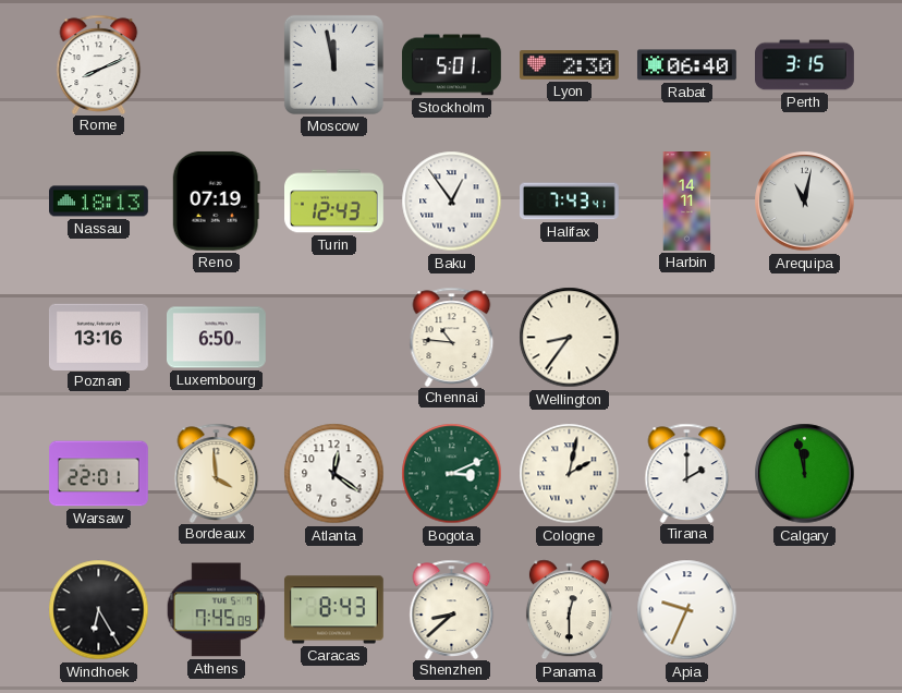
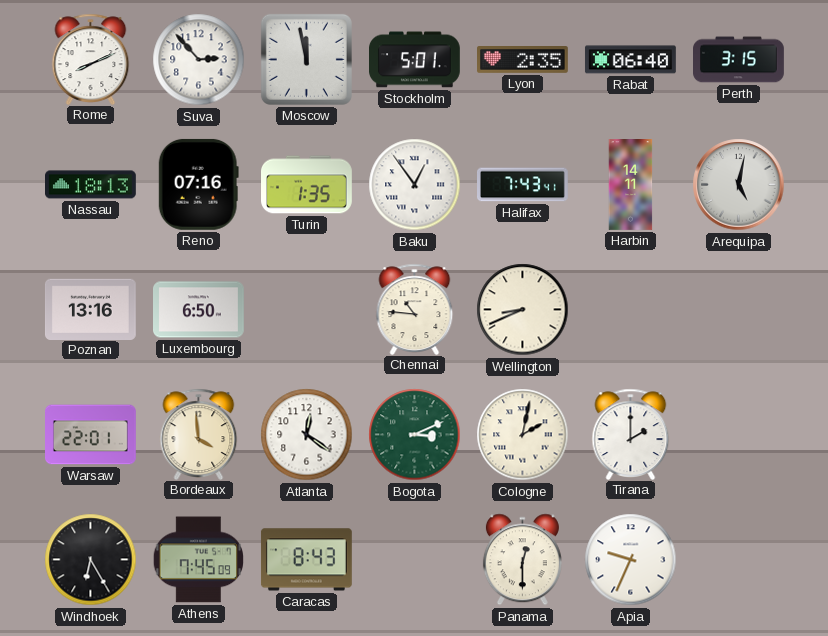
Suva: none -> 2:53
Lyon: 2:30 -> 2:35
Reno: 07:19 -> 07:16
Turin: 12:43 -> 1:35
Arequipa: 11:02 -> 5:02
Wellington: 8:36 -> 8:41
Calgary: 11:58 -> none
Shenzhen: 8:38 -> none
